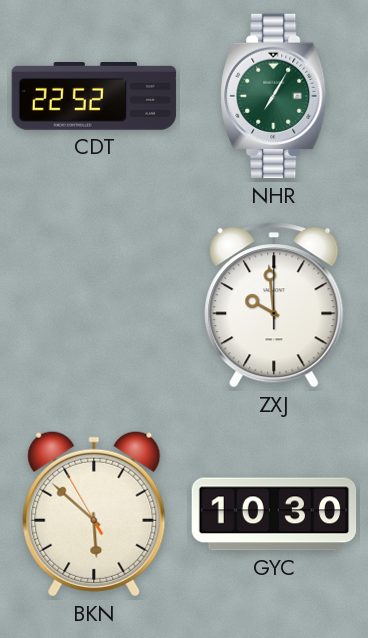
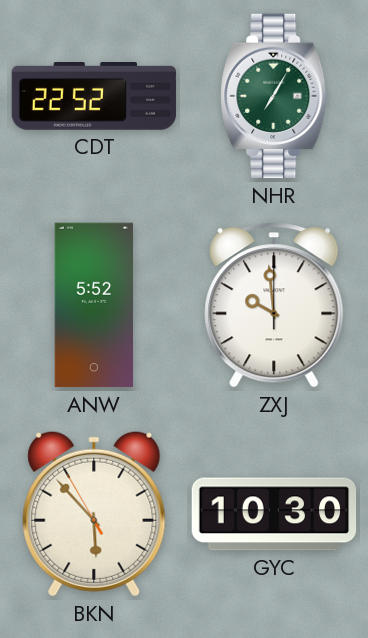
ANW: none -> 5:52
BKN: 5:51 -> 5:52
